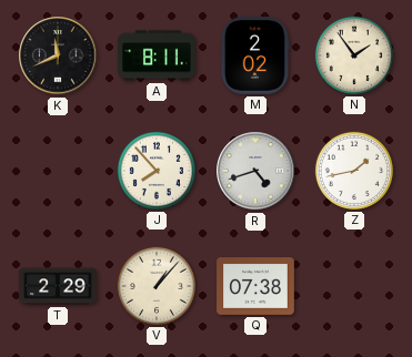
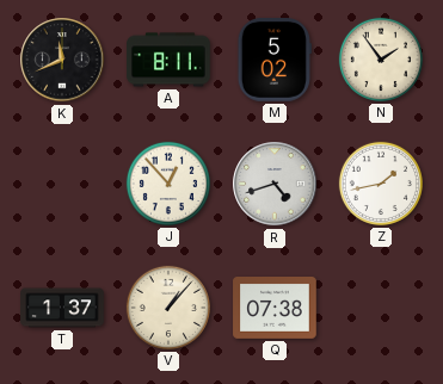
M: 2:02 -> 5:02
J: 7:53 -> 12:53
T: 2:29 -> 1:37
